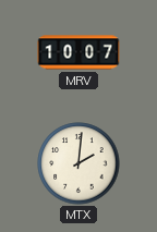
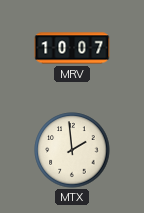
MTX: 2:01 -> 1:59
